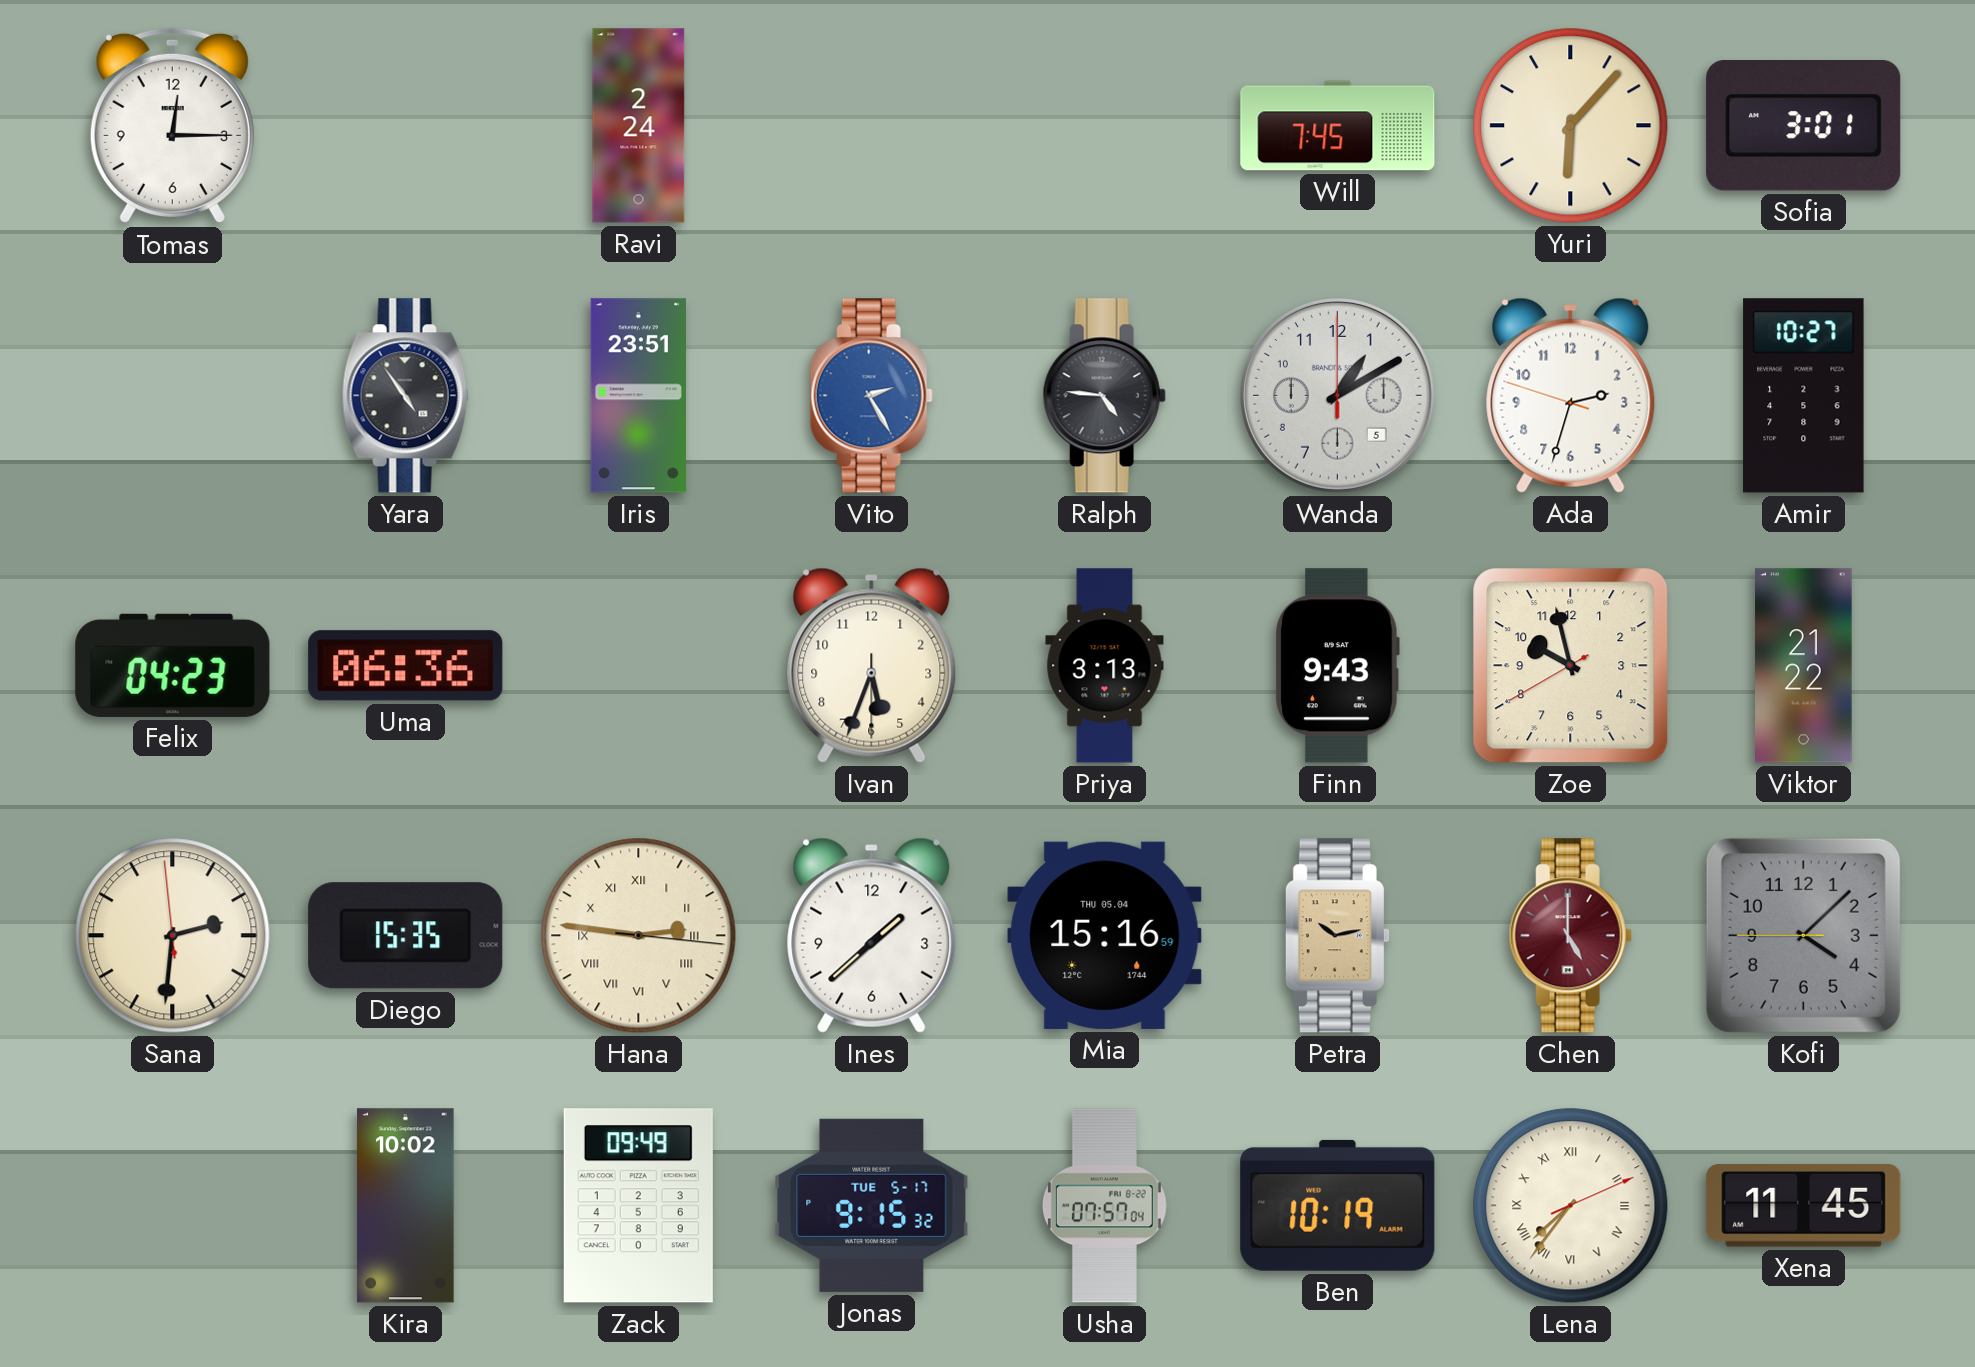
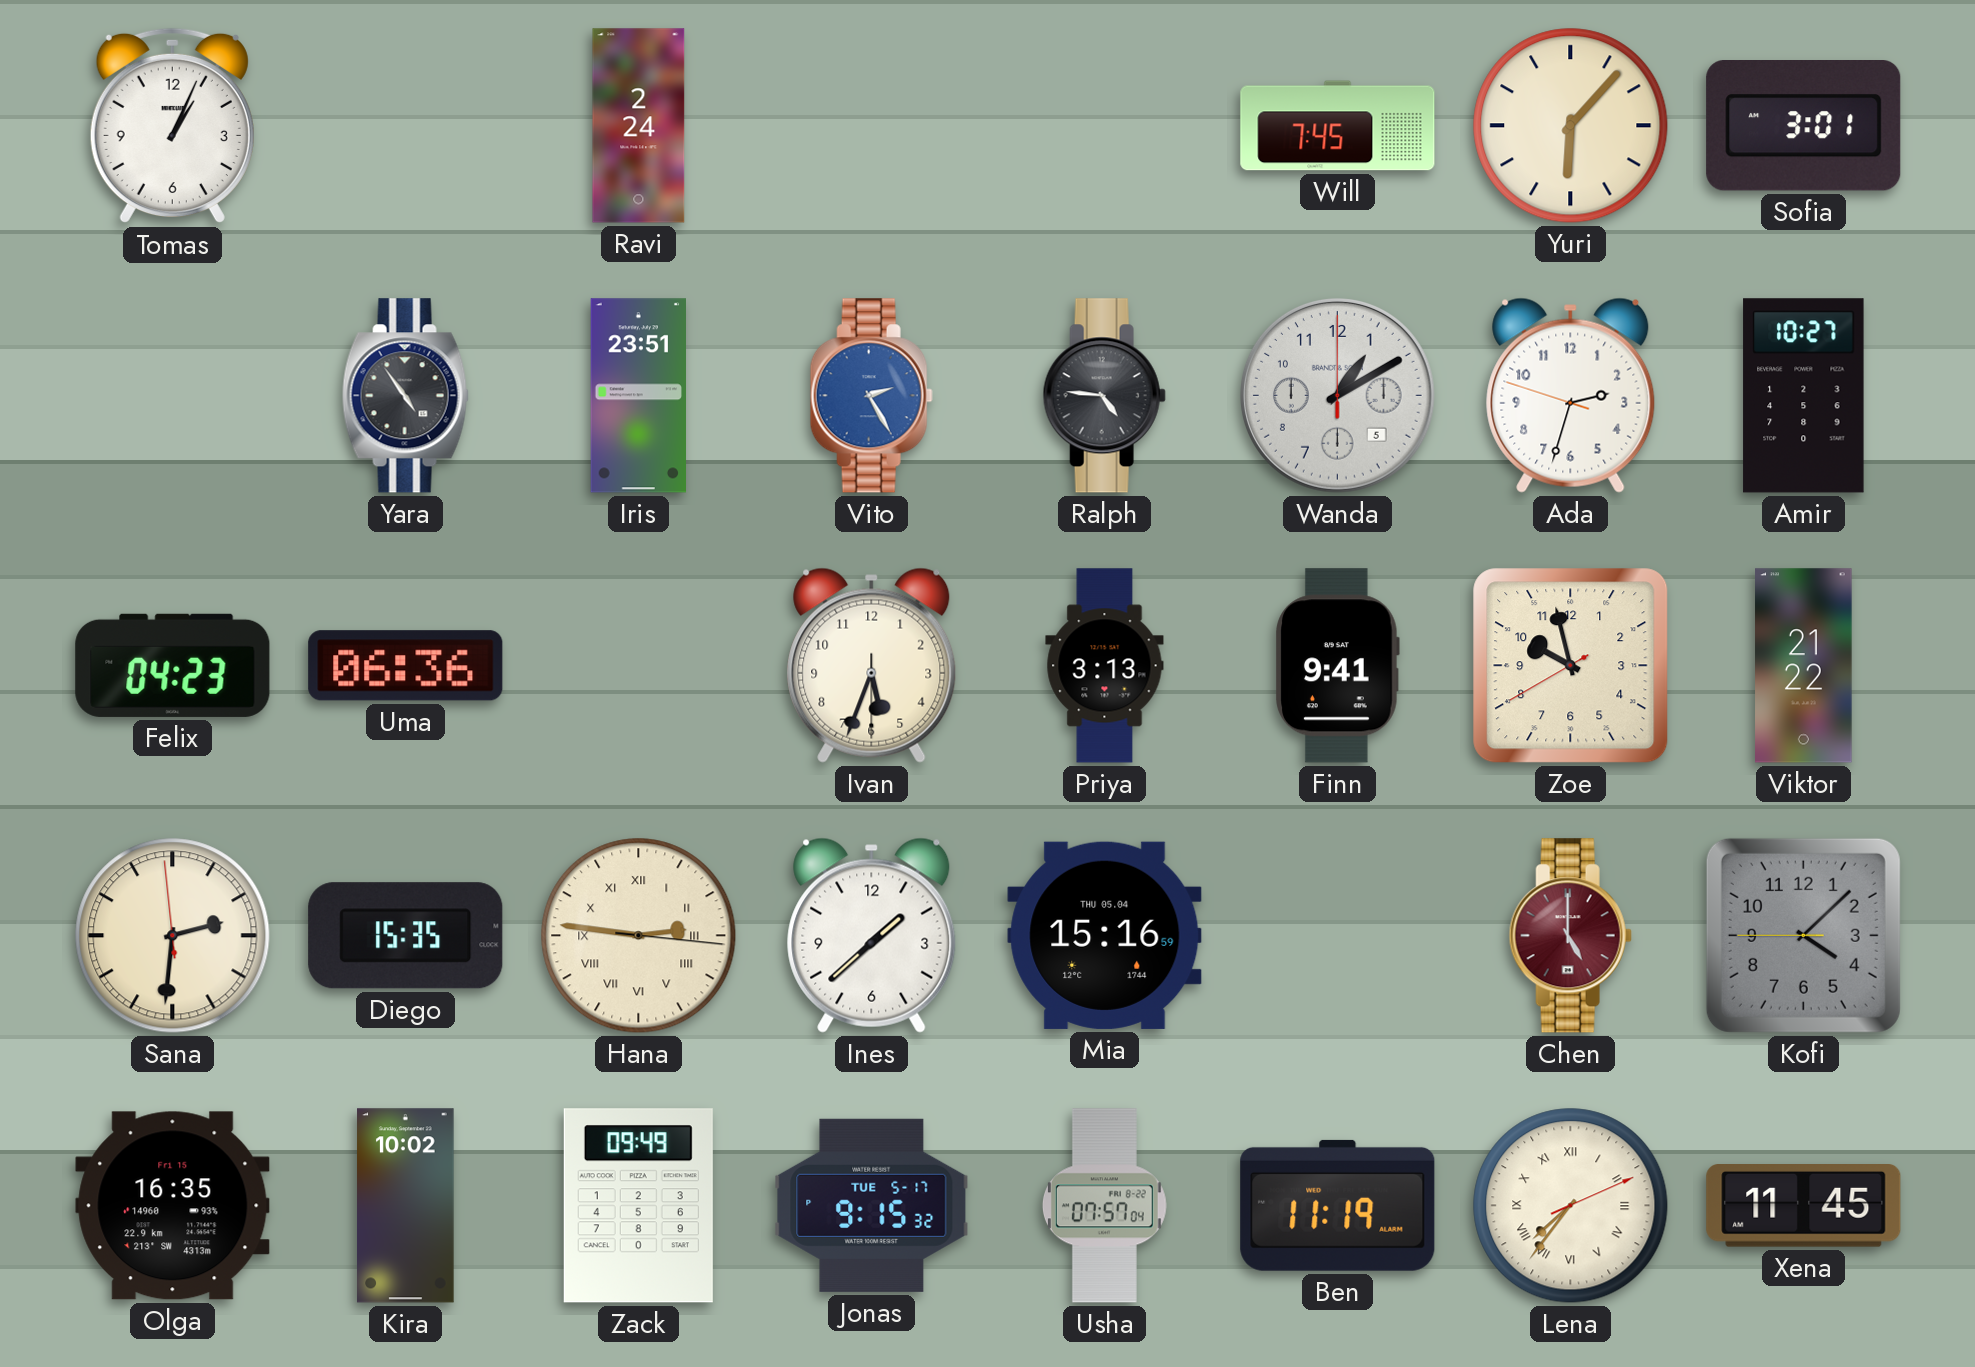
Tomas: 12:15 -> 1:04
Finn: 9:43 -> 9:41
Petra: 10:13 -> none
Olga: none -> 16:35
Ben: 10:19 -> 11:19
